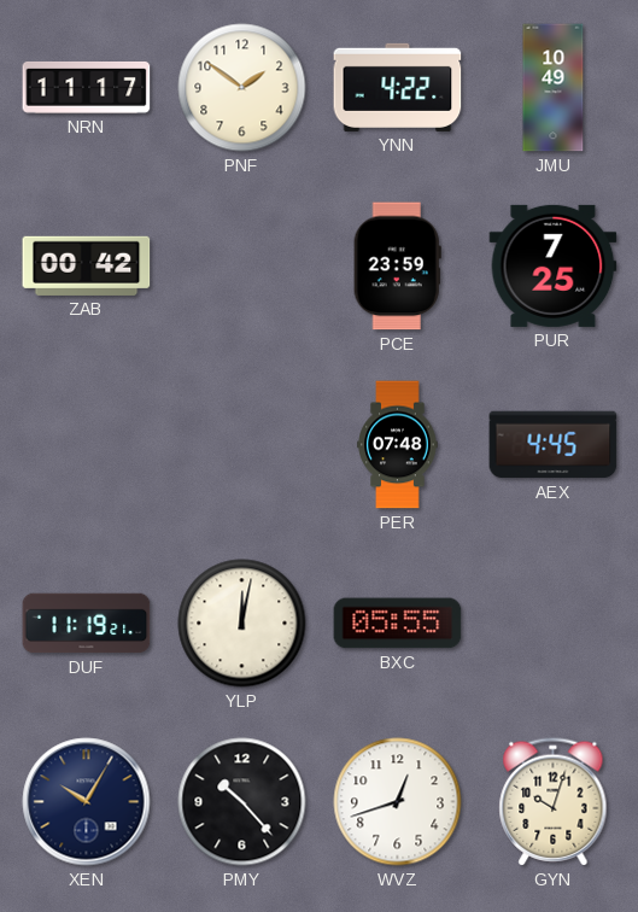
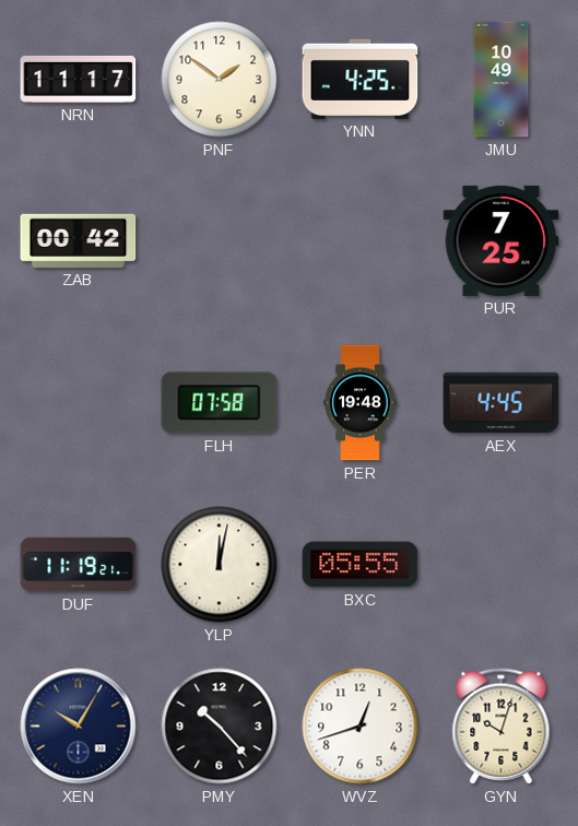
YNN: 4:22 -> 4:25
PCE: 23:59 -> none
FLH: none -> 07:58
PER: 07:48 -> 19:48
